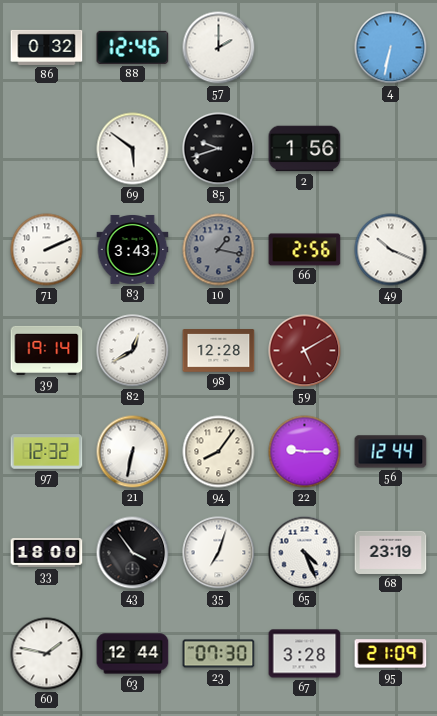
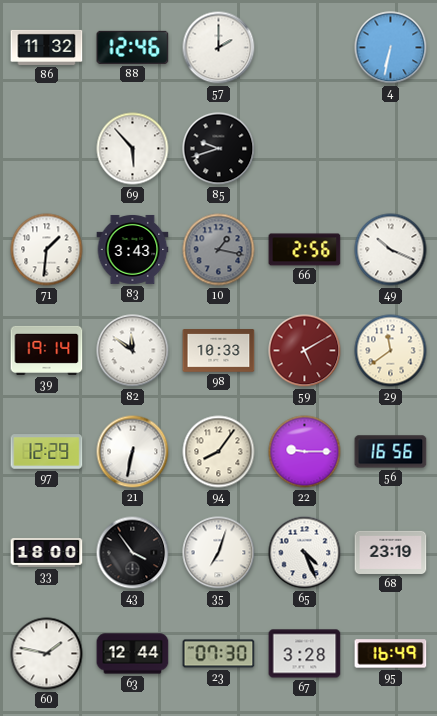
86: 0:32 -> 11:32
69: 5:51 -> 5:53
2: 1:56 -> none
71: 2:11 -> 1:31
82: 12:40 -> 11:51
98: 12:28 -> 10:33
29: none -> 11:39
97: 12:32 -> 12:29
56: 12:44 -> 16:56
95: 21:09 -> 16:49
